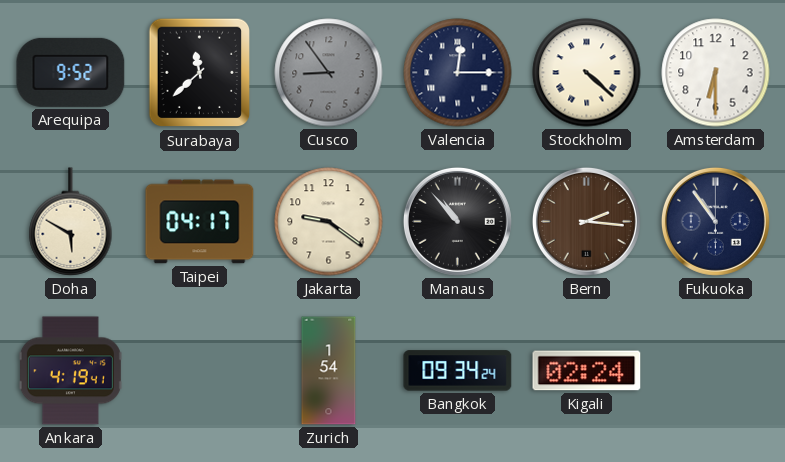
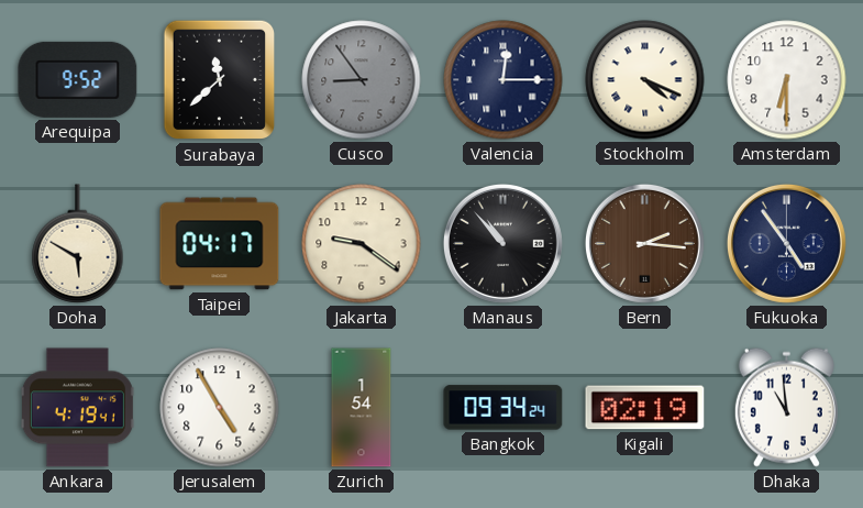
Stockholm: 4:22 -> 4:19
Fukuoka: 10:54 -> 4:54
Jerusalem: none -> 4:55
Kigali: 02:24 -> 02:19
Dhaka: none -> 10:59
